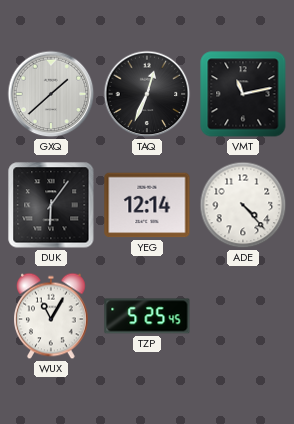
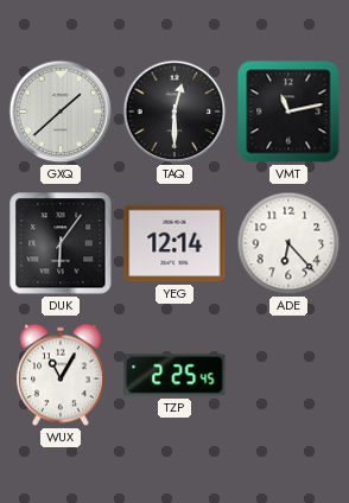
TAQ: 12:34 -> 12:30
ADE: 4:23 -> 6:23
TZP: 5:25 -> 2:25
